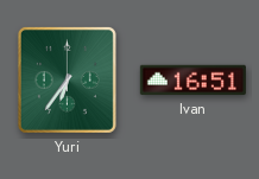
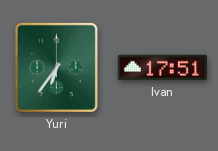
Ivan: 16:51 -> 17:51
